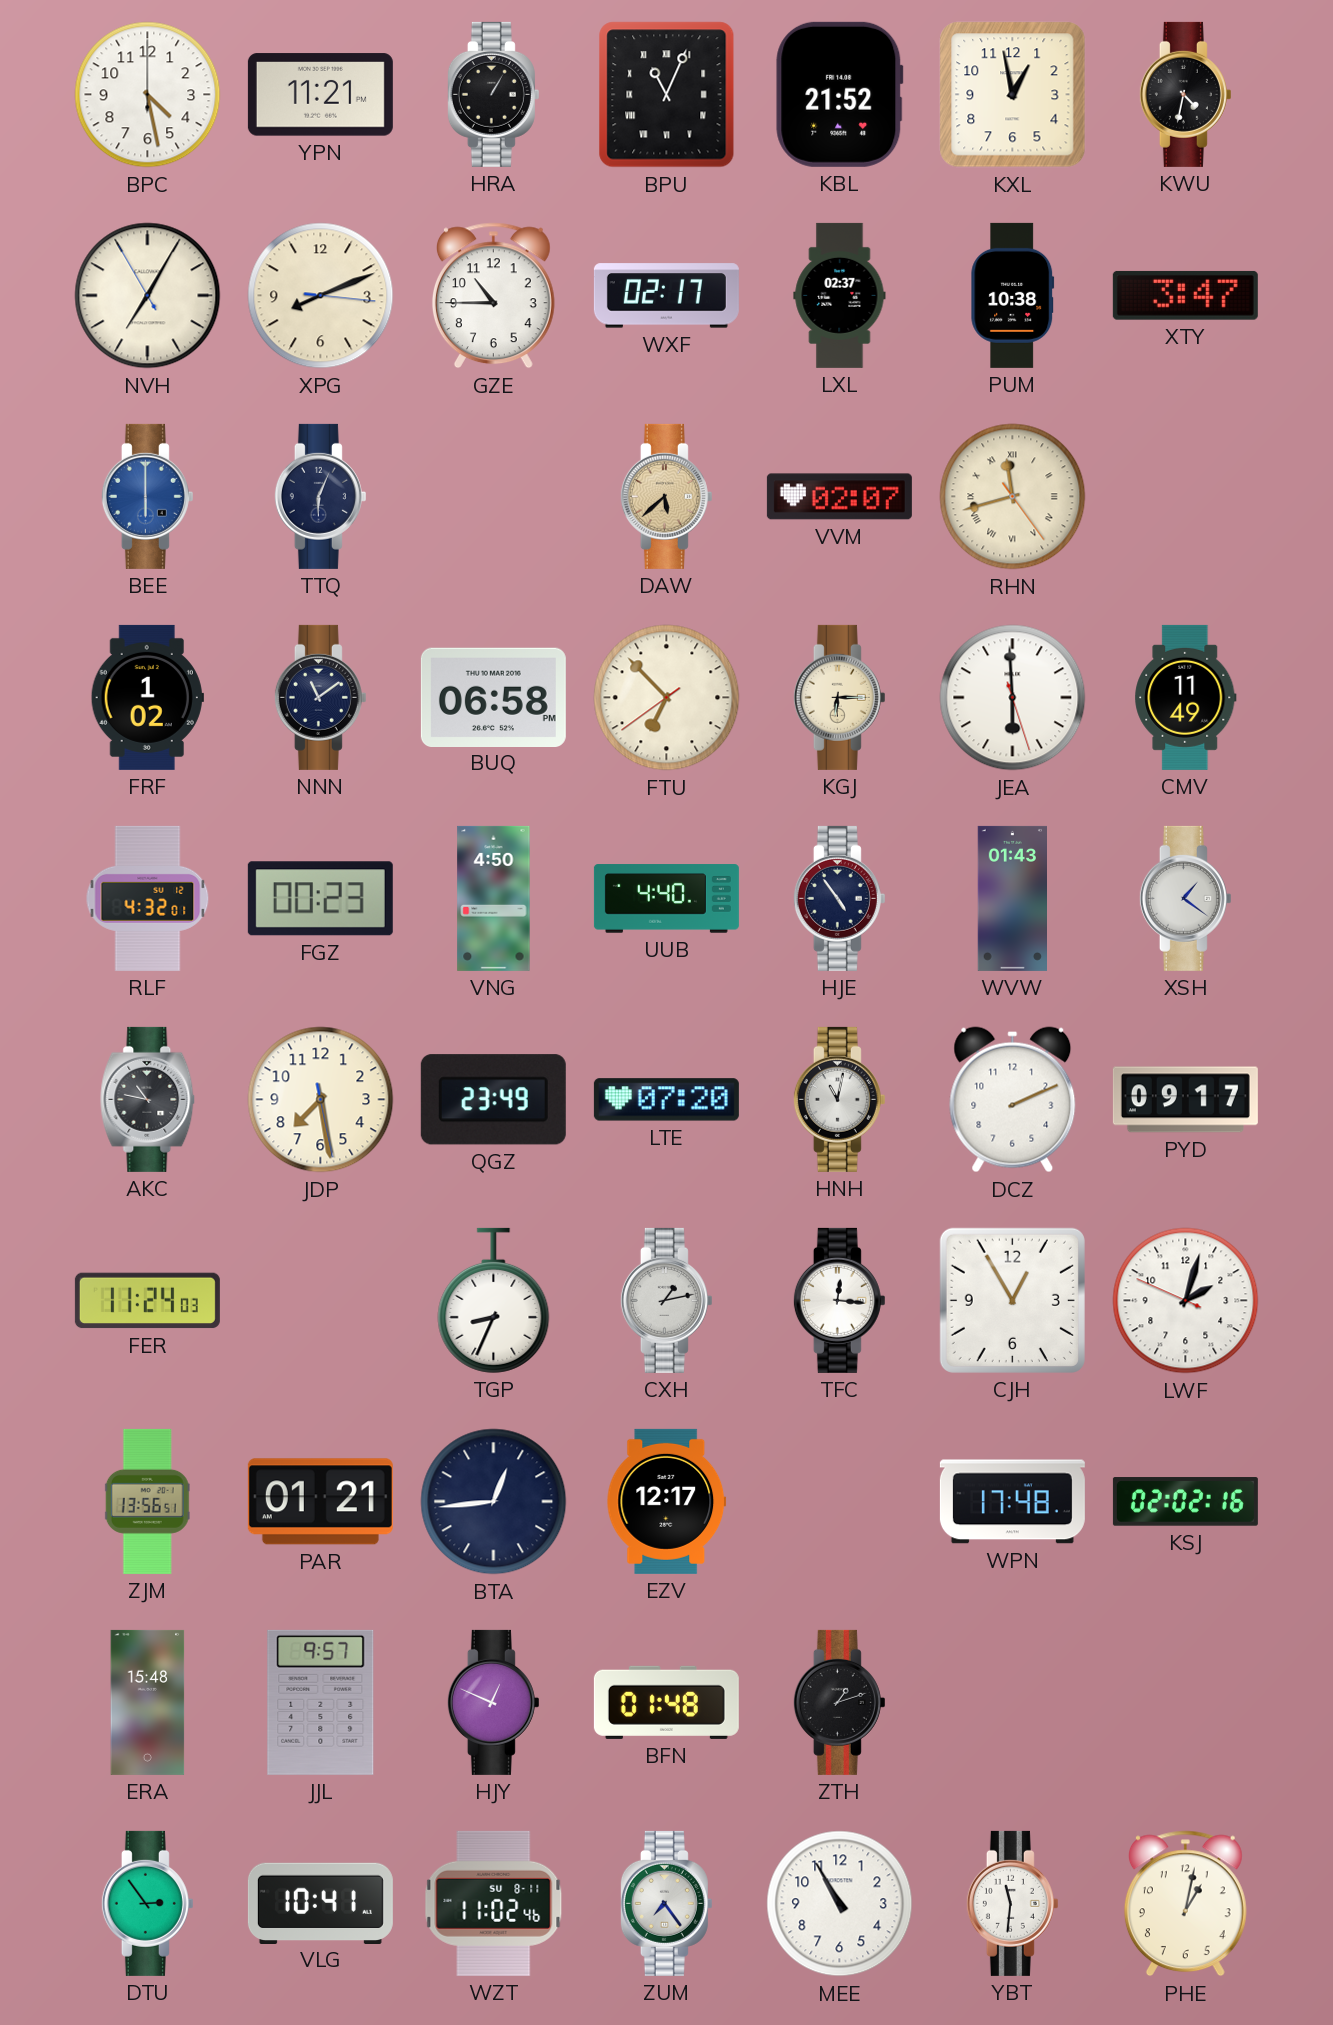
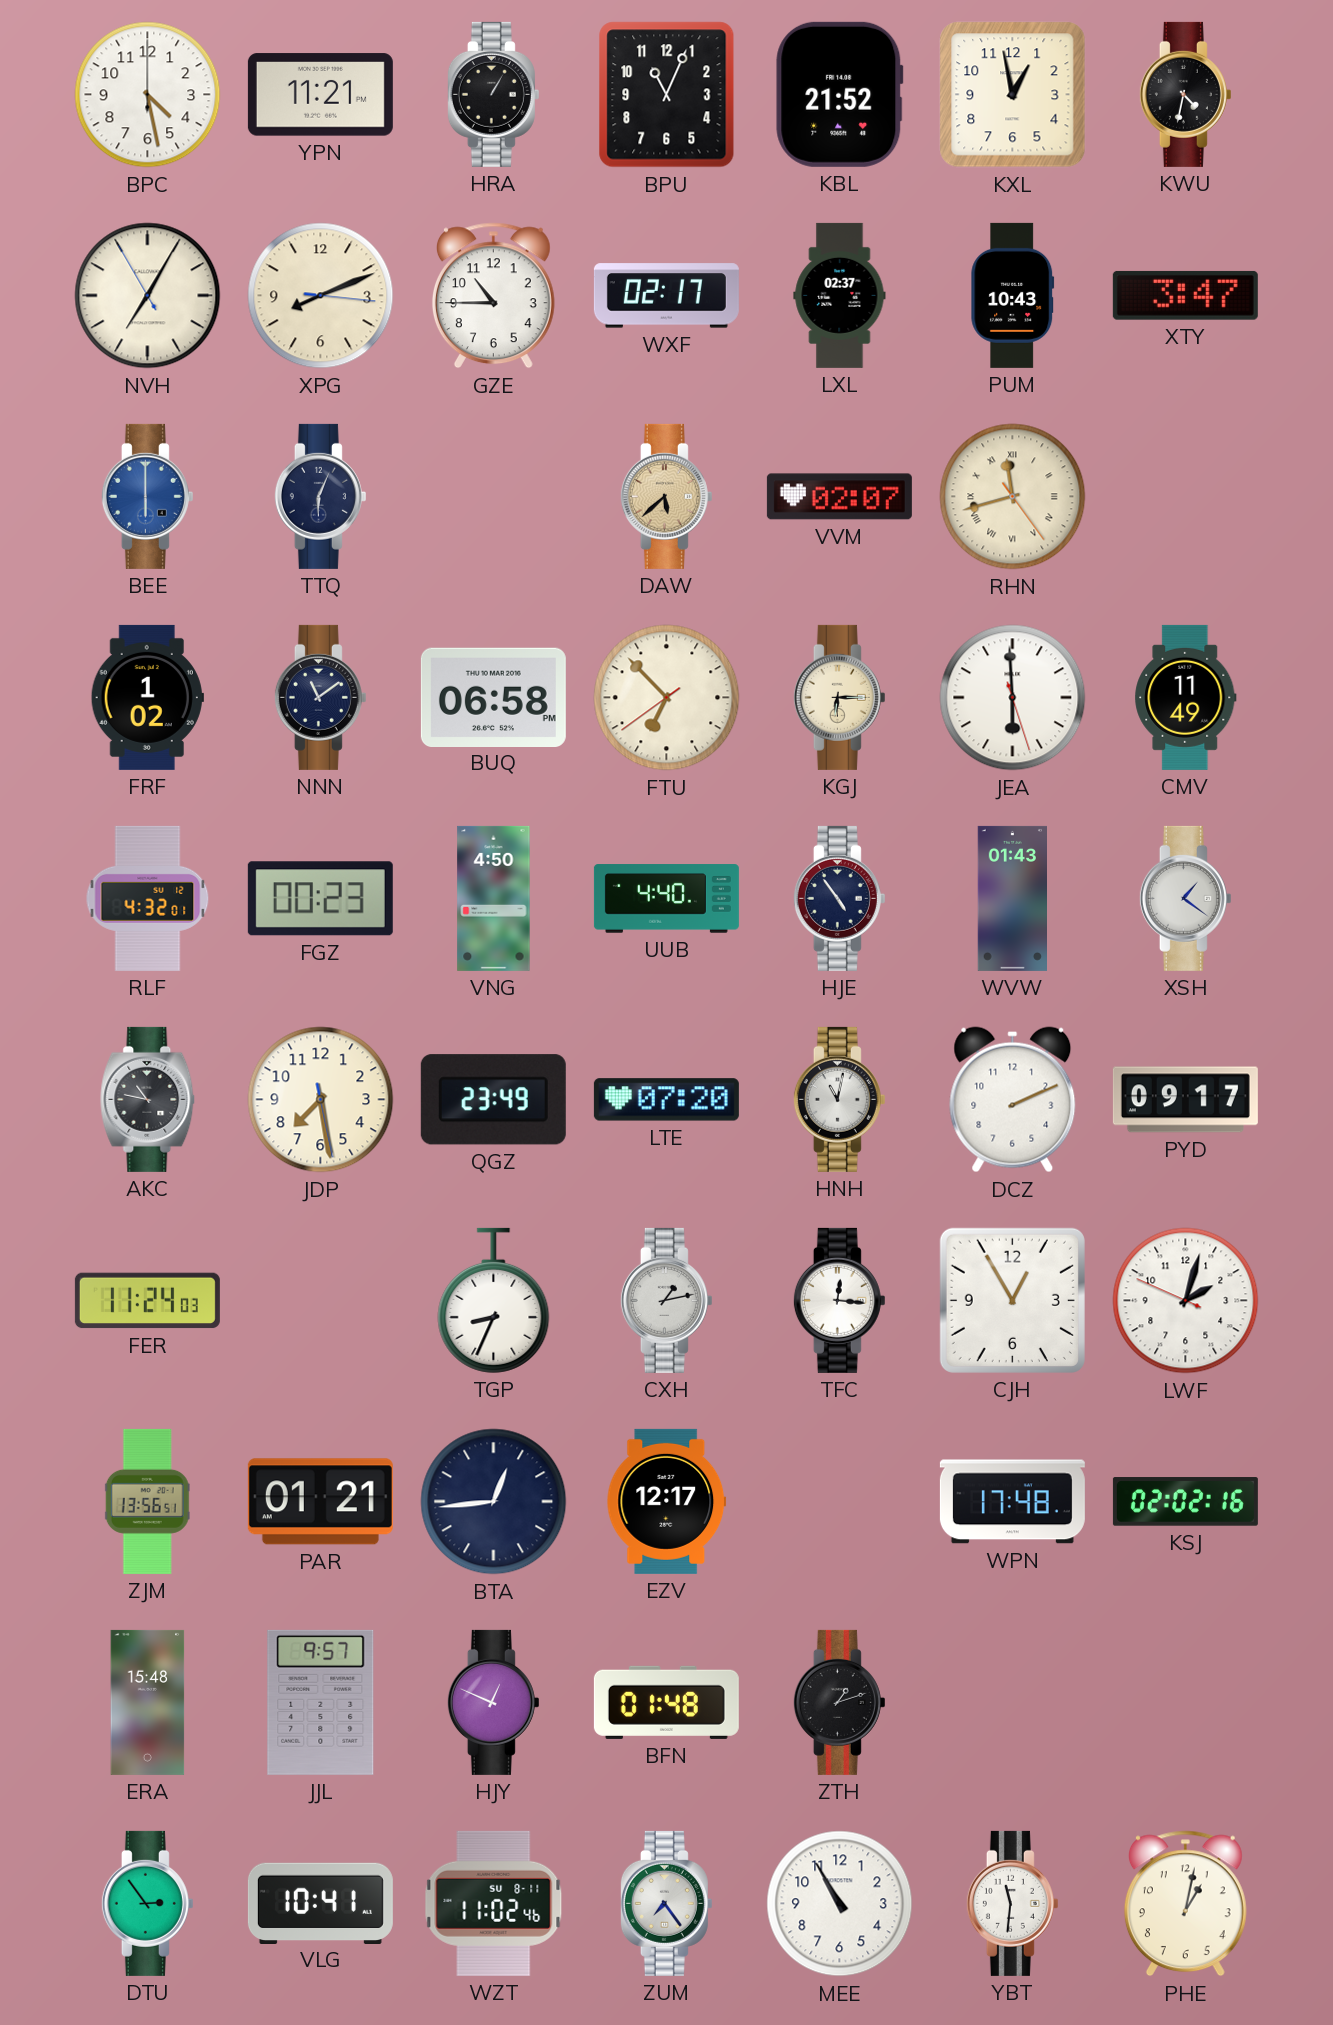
BPU numerals: Roman -> Arabic
PUM: 10:38 -> 10:43
